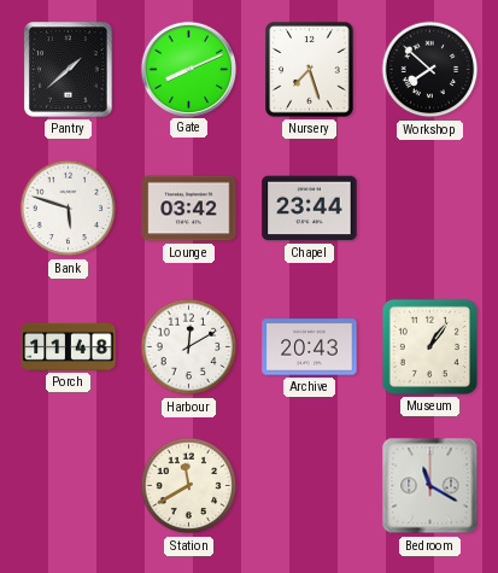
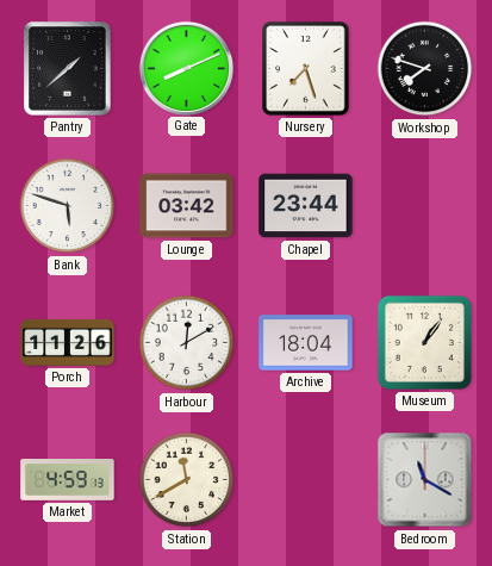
Workshop: 7:52 -> 7:48
Porch: 11:48 -> 11:26
Archive: 20:43 -> 18:04
Market: none -> 4:59
